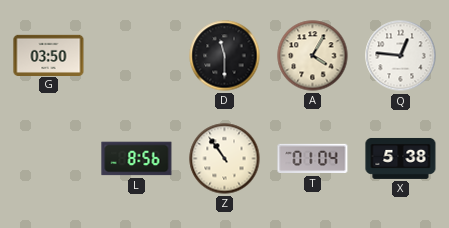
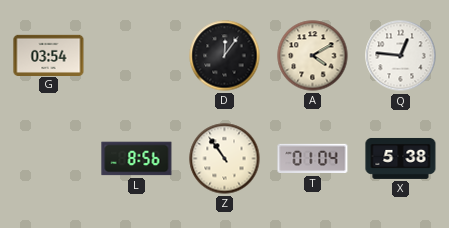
G: 03:50 -> 03:54
D: 11:30 -> 12:06
A: 4:05 -> 4:10
